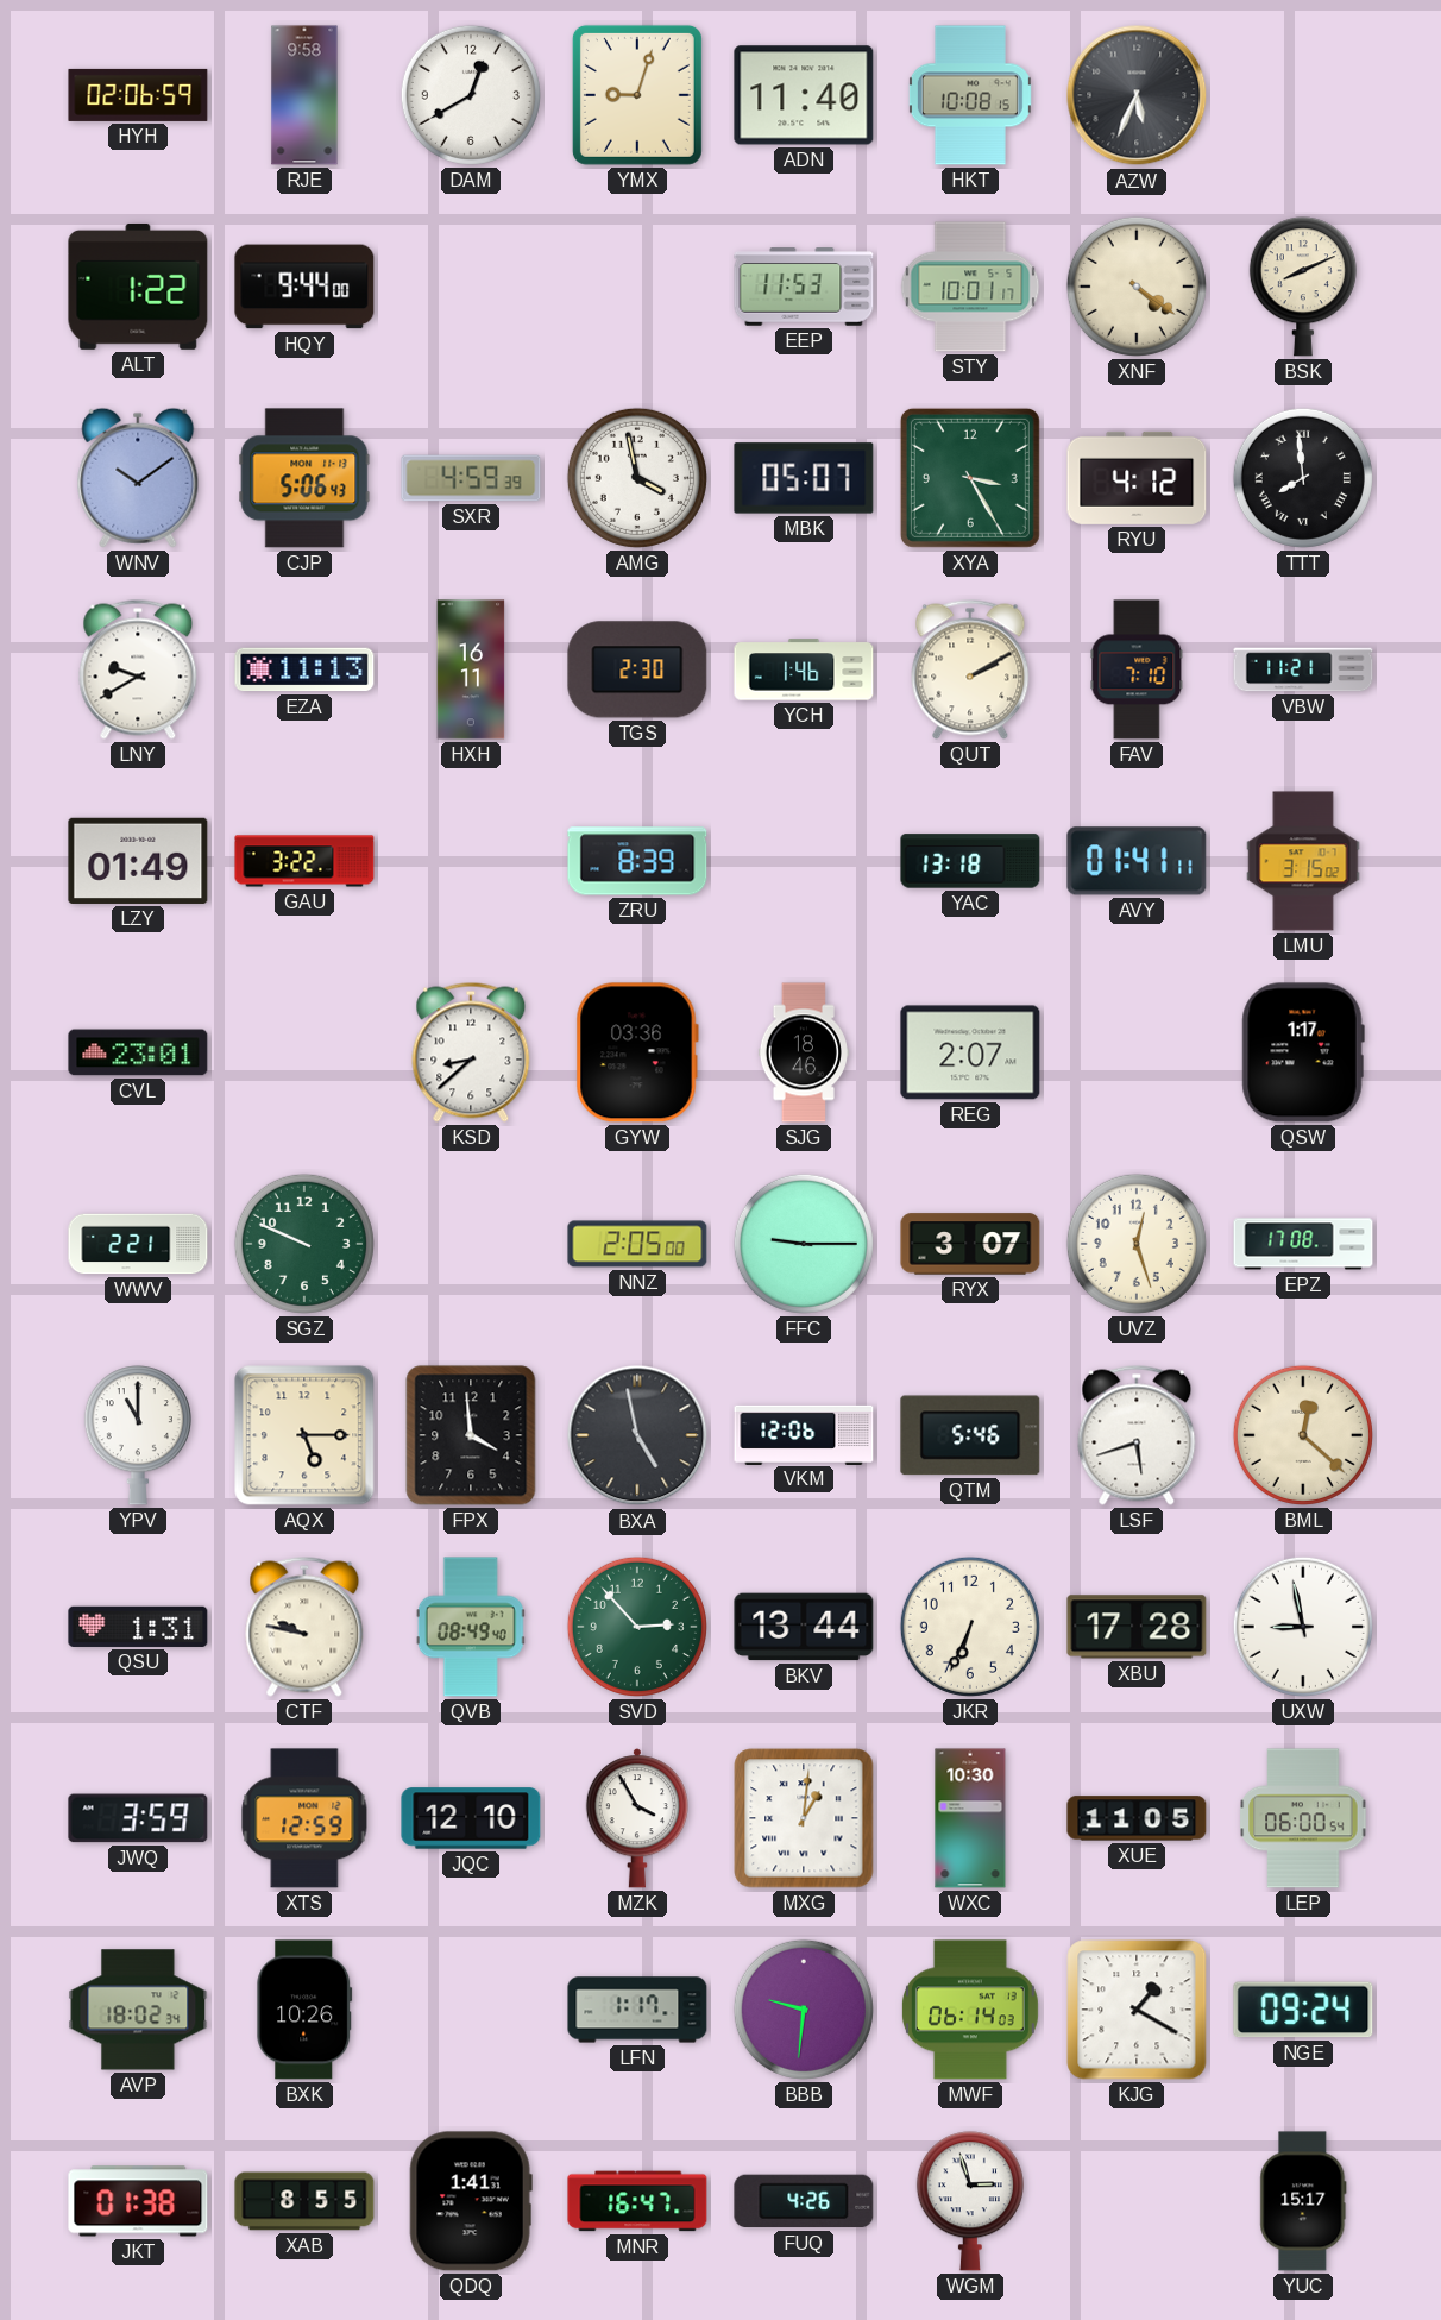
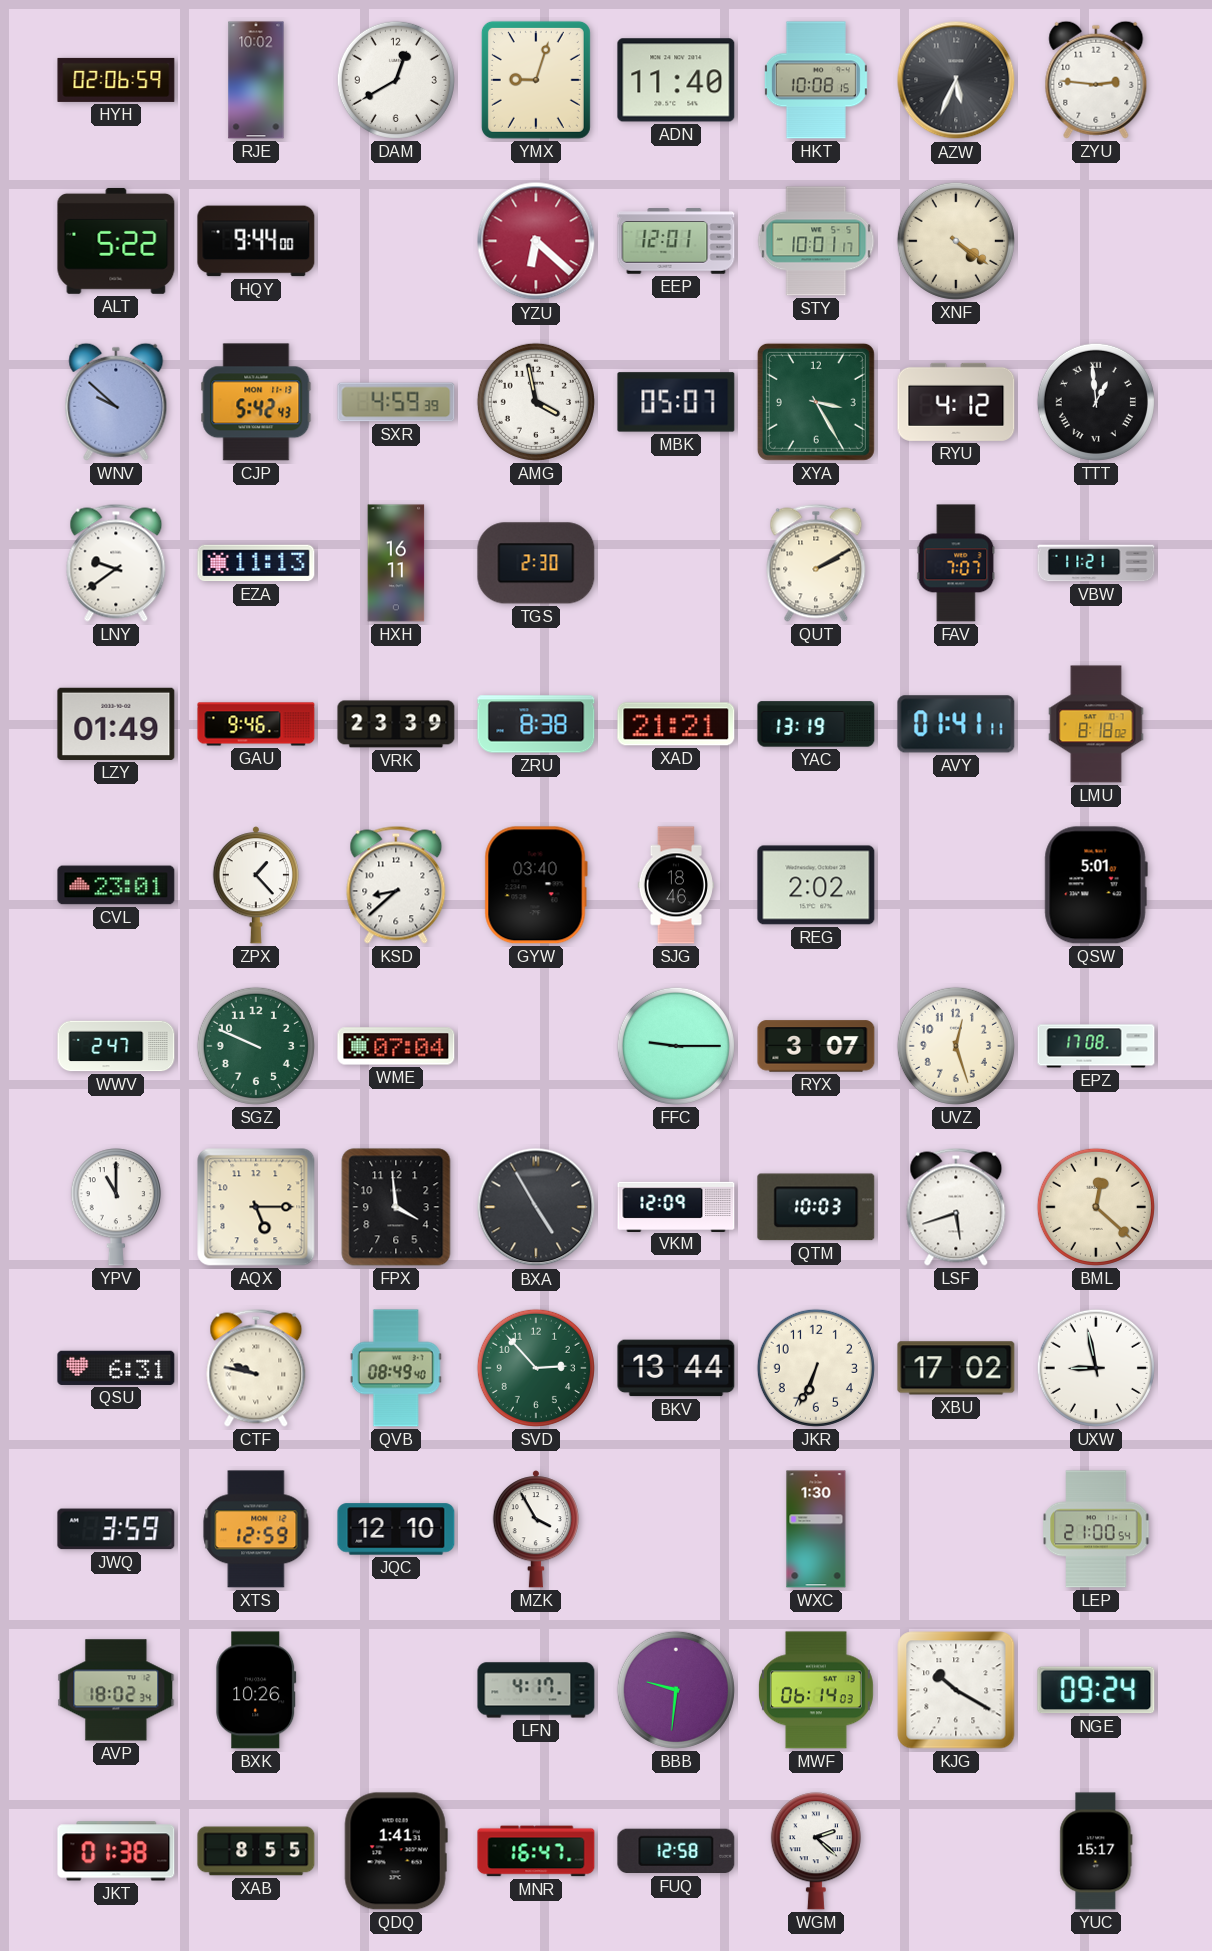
RJE: 9:58 -> 10:02
ZYU: none -> 2:46
ALT: 1:22 -> 5:22
YZU: none -> 6:22
EEP: 11:53 -> 12:01
BSK: 8:11 -> none
WNV: 10:09 -> 9:52
CJP: 5:06 -> 5:42
TTT: 7:59 -> 12:59
LNY: 9:40 -> 9:39
YCH: 1:46 -> none
FAV: 7:10 -> 7:07
GAU: 3:22 -> 9:46
VRK: none -> 23:39
ZRU: 8:39 -> 8:38
XAD: none -> 21:21
YAC: 13:18 -> 13:19
LMU: 3:15 -> 8:18
ZPX: none -> 1:23
GYW: 03:36 -> 03:40
REG: 2:07 -> 2:02
QSW: 1:17 -> 5:01
WWV: 2:21 -> 2:47
WME: none -> 07:04
NNZ: 2:05 -> none
BXA: 4:58 -> 4:55
VKM: 12:06 -> 12:09
QTM: 5:46 -> 10:03
QSU: 1:31 -> 6:31
XBU: 17:28 -> 17:02
MXG: 1:01 -> none
WXC: 10:30 -> 1:30
XUE: 11:05 -> none
LEP: 06:00 -> 21:00
LFN: 1:17 -> 4:17
KJG: 1:20 -> 10:20
FUQ: 4:26 -> 12:58
WGM: 2:57 -> 2:22
